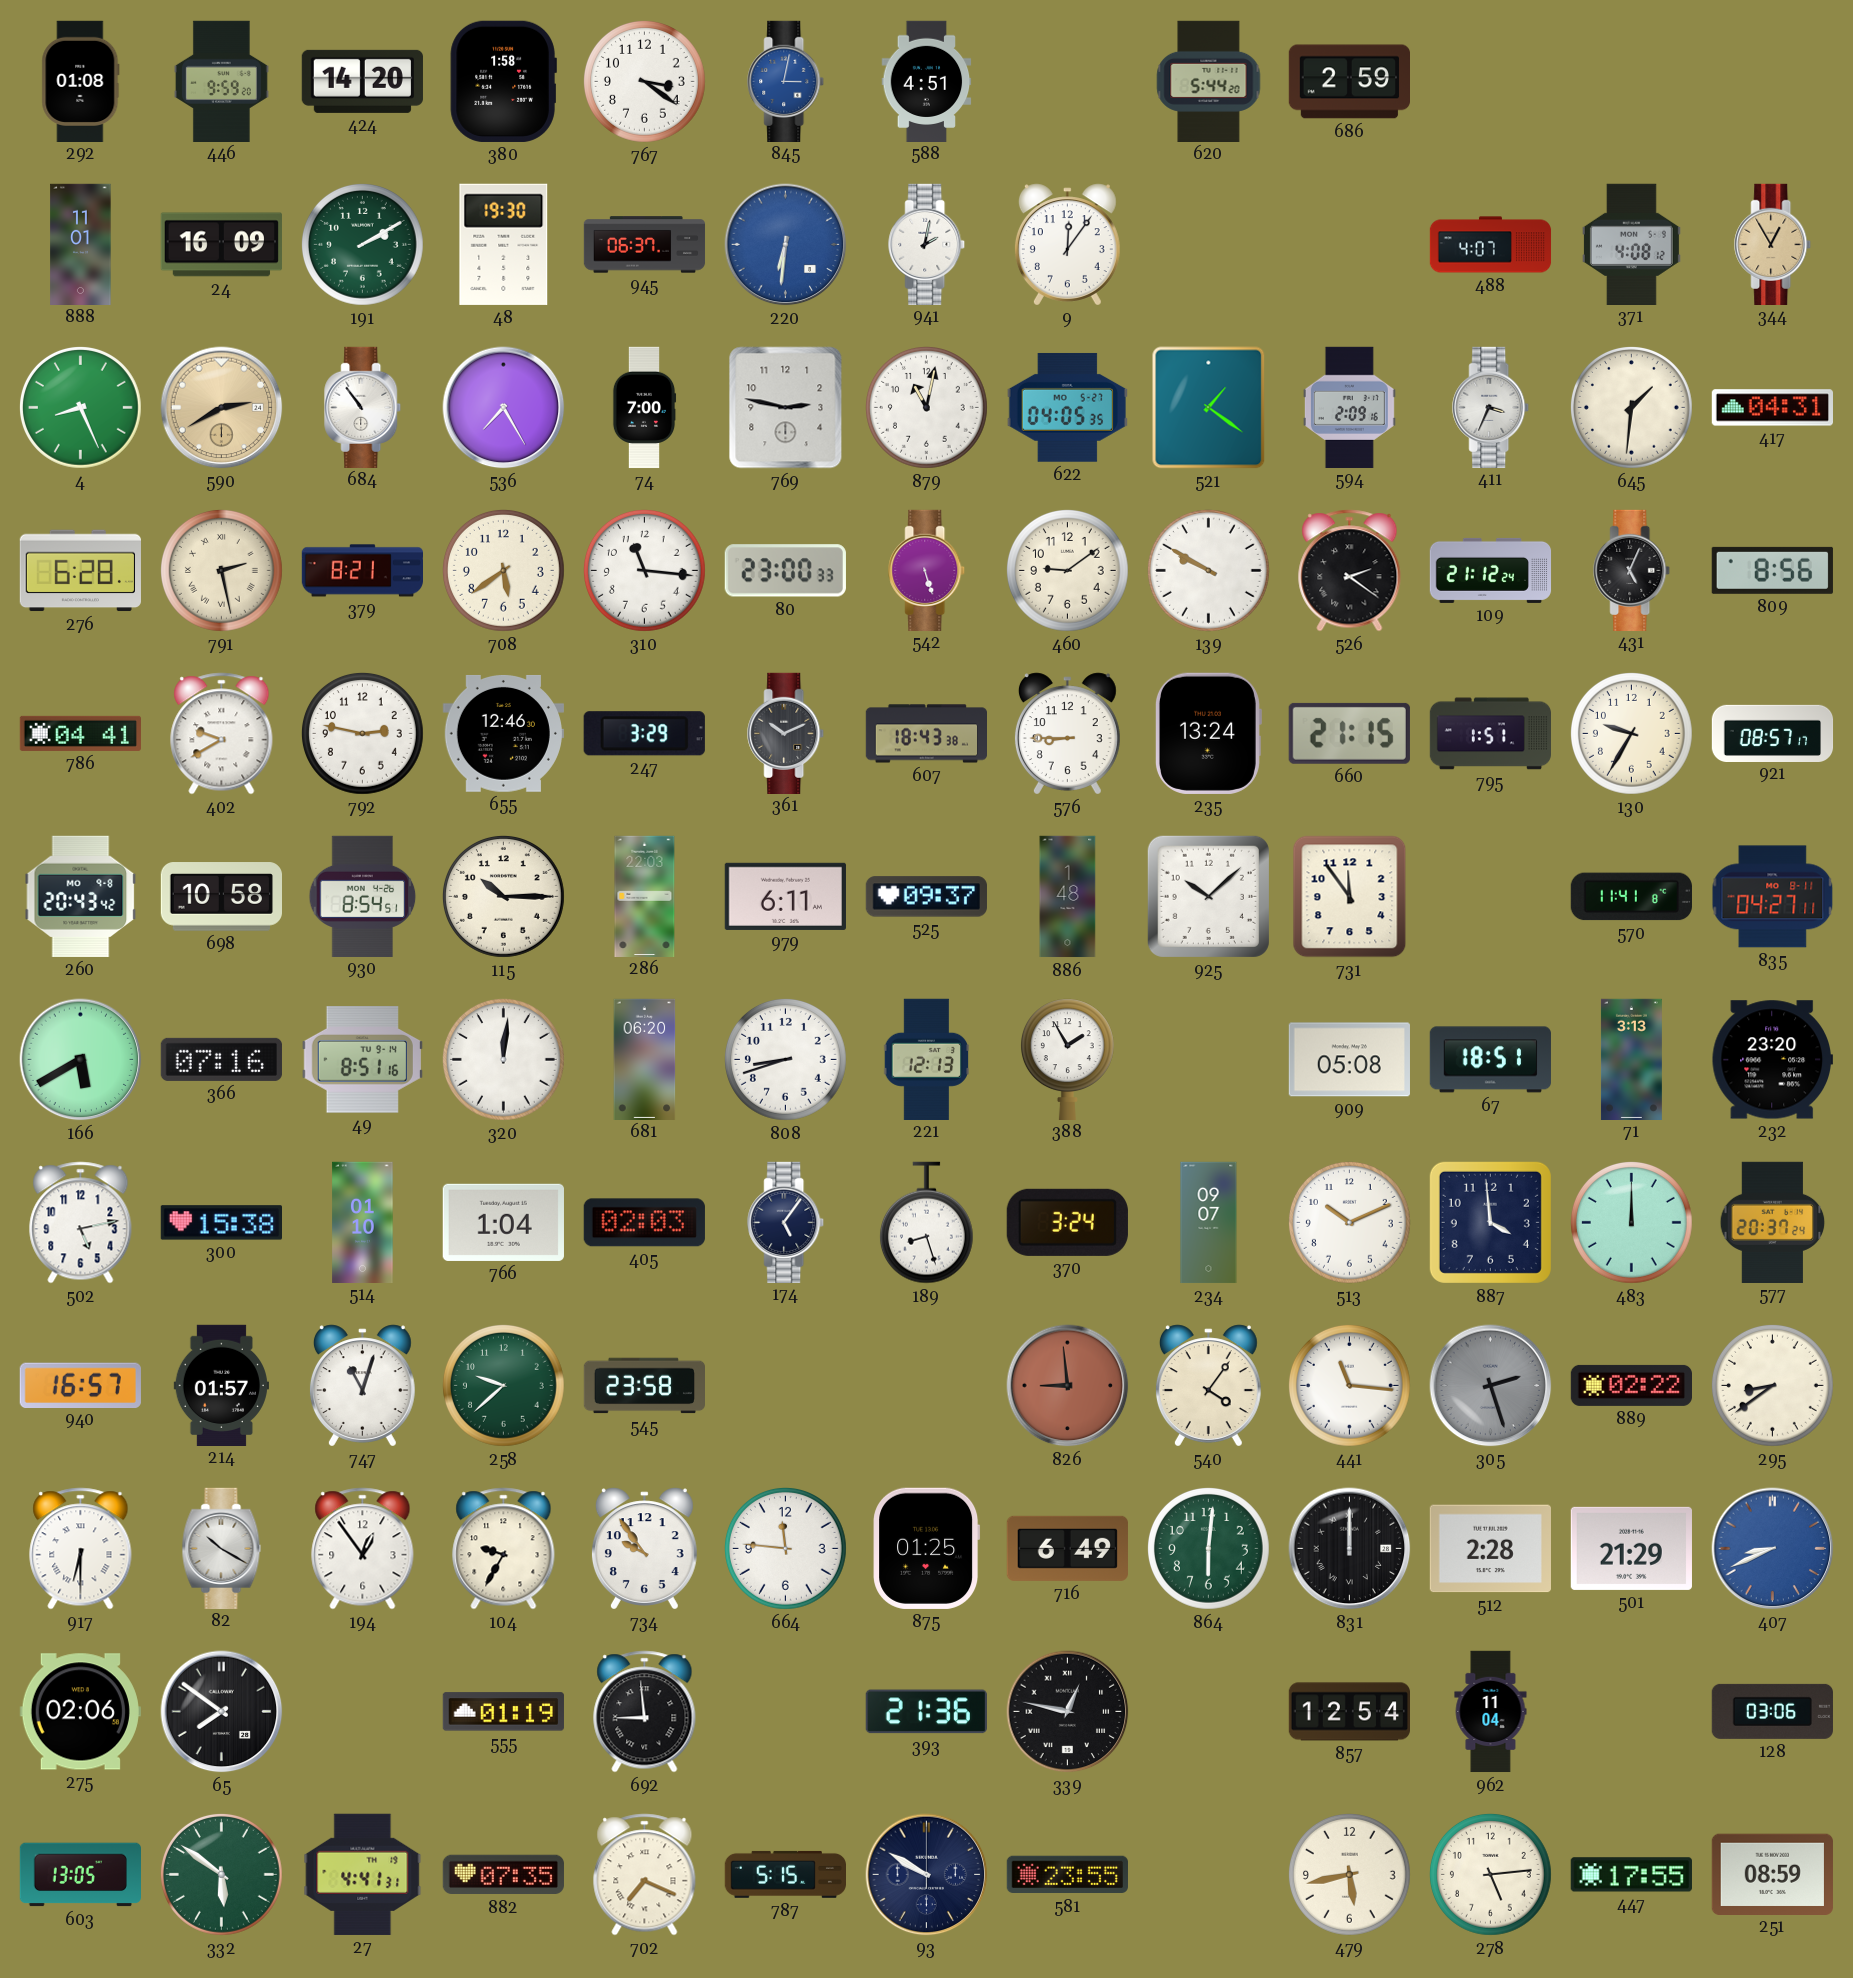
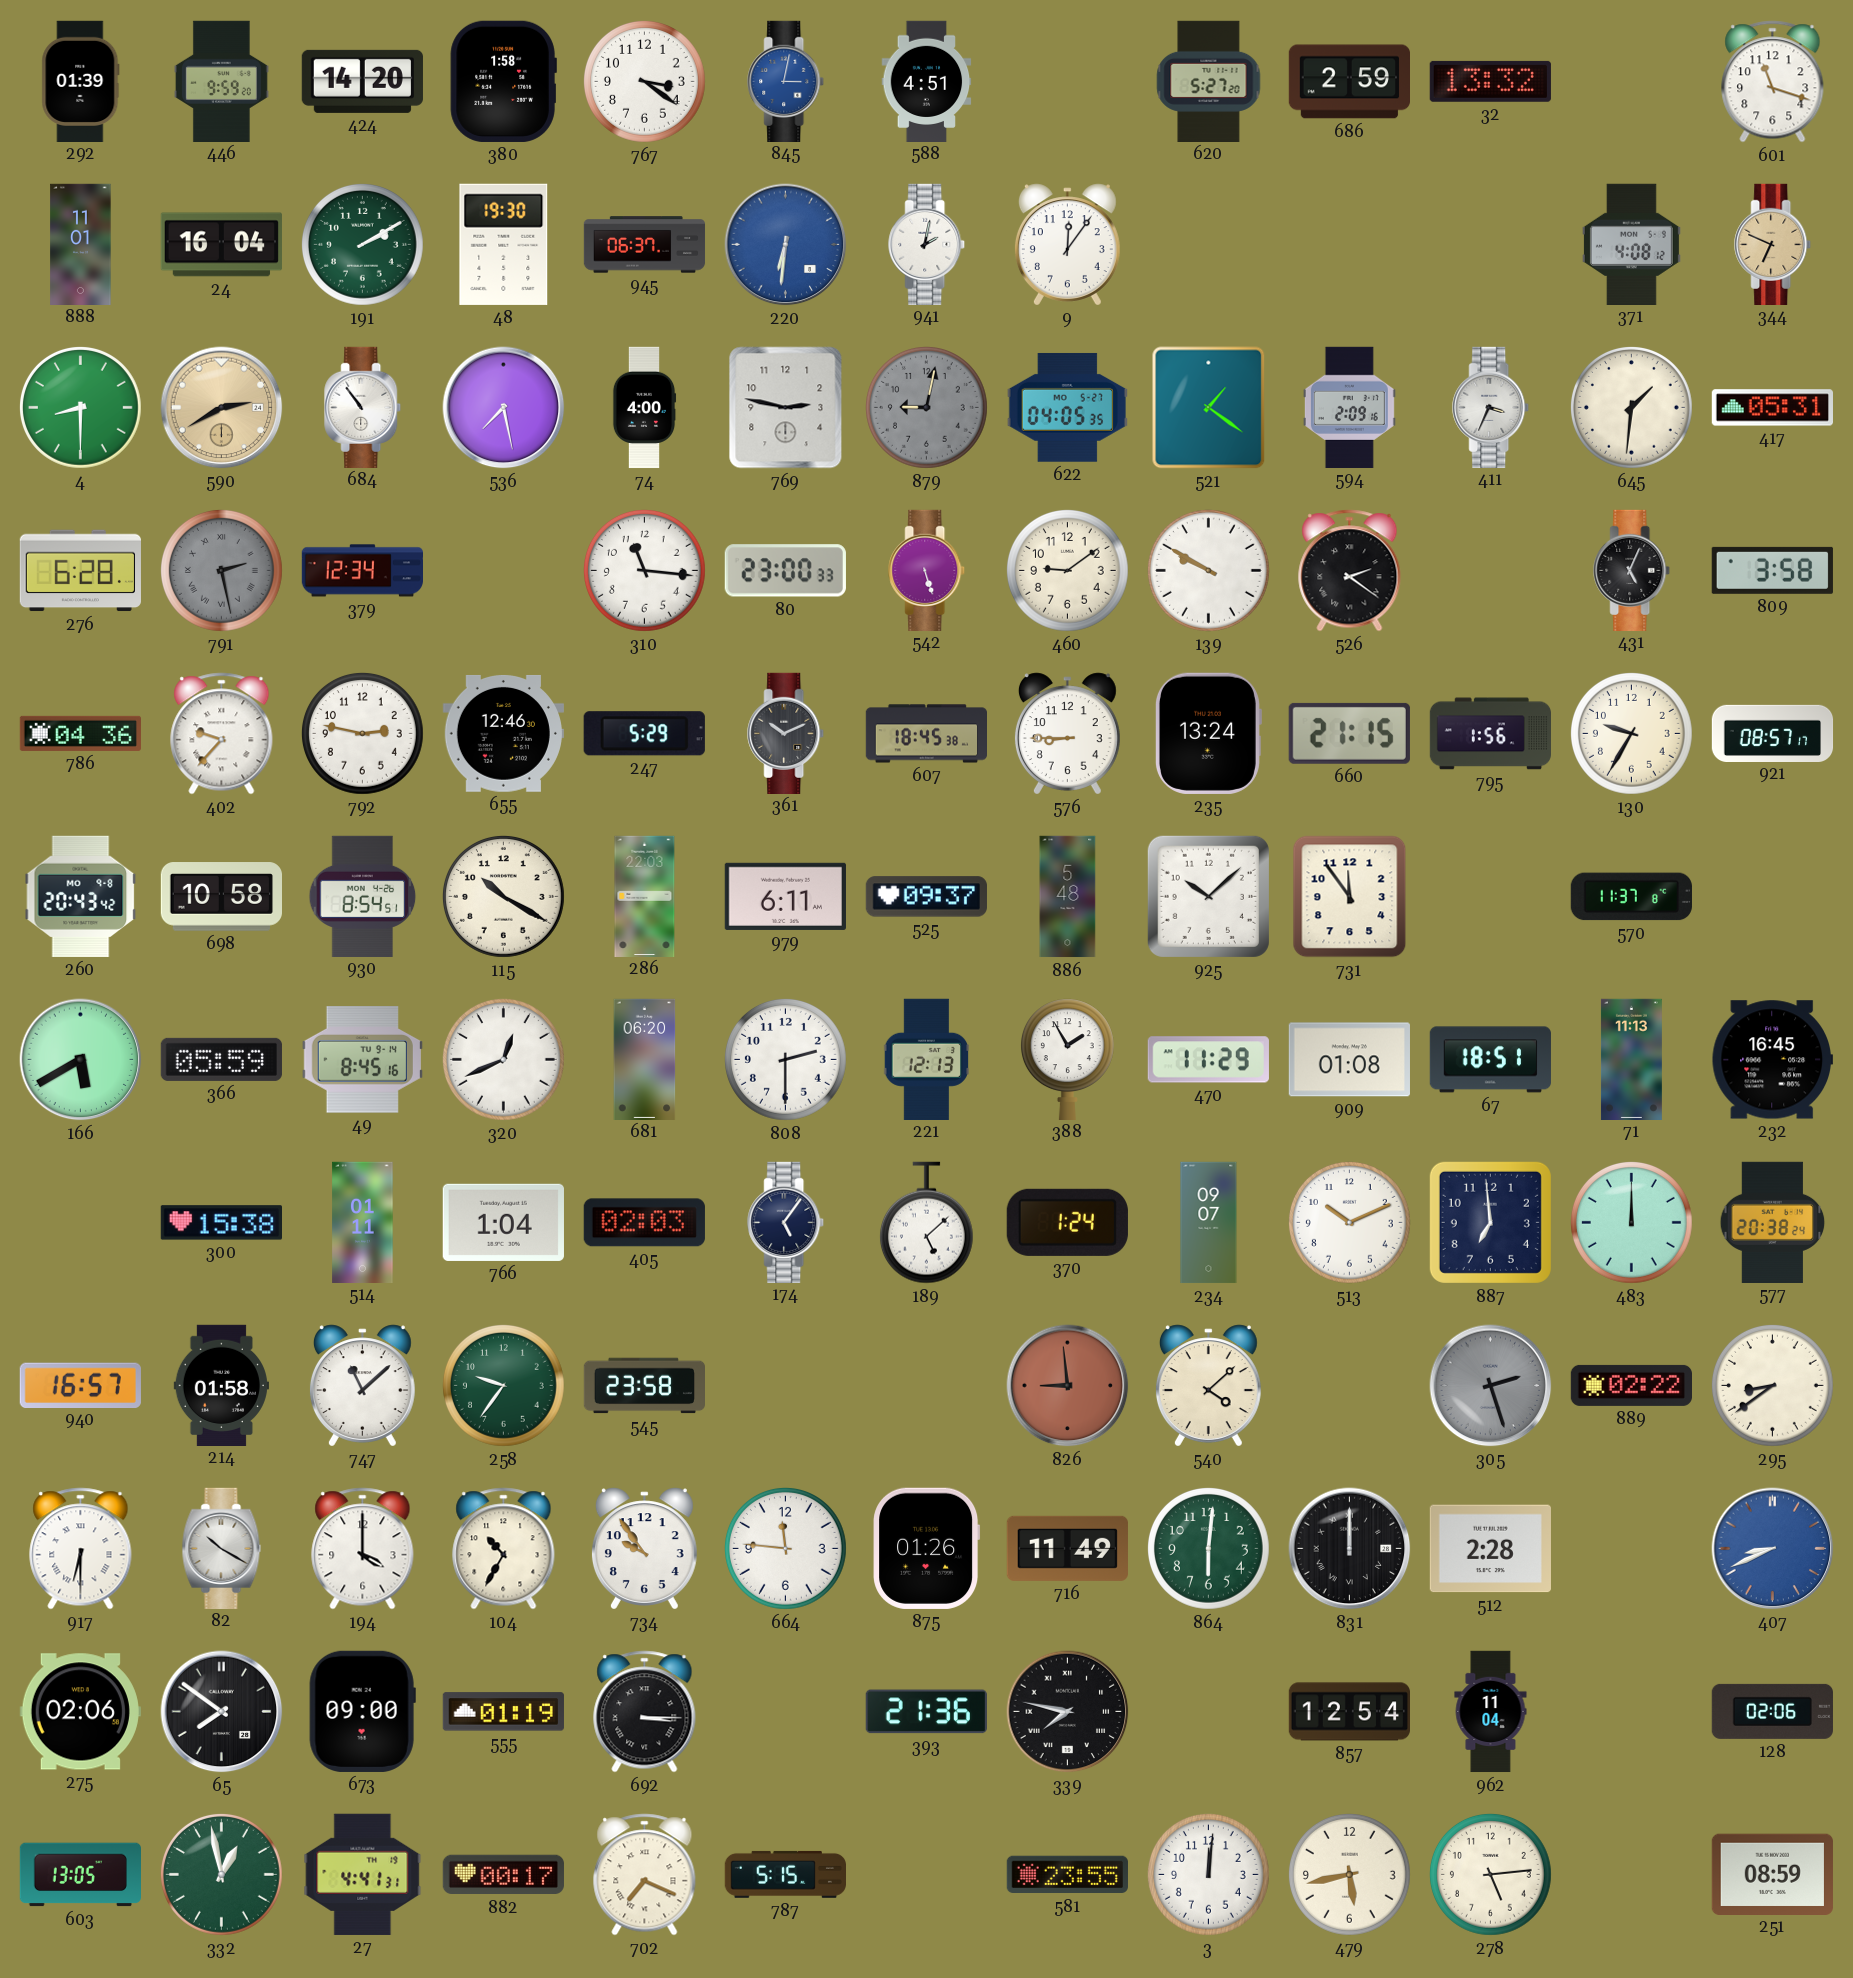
292: 01:08 -> 01:39
620: 5:44 -> 5:27
32: none -> 13:32
601: none -> 11:18
24: 16:09 -> 16:04
488: 4:07 -> none
344: 12:55 -> 6:49
4: 8:26 -> 8:30
536: 7:25 -> 7:28
74: 7:00 -> 4:00
879: 11:02 -> 9:02
879 dial: white -> grey
417: 04:31 -> 05:31
791 dial: cream -> grey
379: 8:21 -> 12:34
708: 5:39 -> none
109: 21:12 -> none
809: 8:56 -> 3:58
786: 04:41 -> 04:36
402: 9:40 -> 9:37
247: 3:29 -> 5:29
607: 18:43 -> 18:45
795: 1:51 -> 1:56
115: 10:15 -> 10:20
886: 1:48 -> 5:48
570: 11:41 -> 11:37
835: 04:27 -> none
366: 07:16 -> 05:59
49: 8:51 -> 8:45
320: 12:01 -> 12:41
808: 8:42 -> 2:30
470: none -> 11:29
909: 05:08 -> 01:08
71: 3:13 -> 11:13
232: 23:20 -> 16:45
502: 5:13 -> none
514: 01:10 -> 01:11
189: 8:27 -> 5:08
370: 3:24 -> 1:24
887: 3:59 -> 6:59
577: 20:37 -> 20:38
214: 01:57 -> 01:58
747: 11:03 -> 11:08
258: 9:38 -> 9:36
540: 4:06 -> 4:08
441: 11:16 -> none
194: 12:54 -> 4:00
104: 9:35 -> 10:35
875: 01:25 -> 01:26
716: 6:49 -> 11:49
501: 21:29 -> none
673: none -> 09:00
692: 8:59 -> 3:15
339: 12:47 -> 7:47
128: 03:06 -> 02:06
332: 5:51 -> 12:58
882: 07:35 -> 00:17
93: 9:50 -> none
3: none -> 12:01
447: 17:55 -> none
